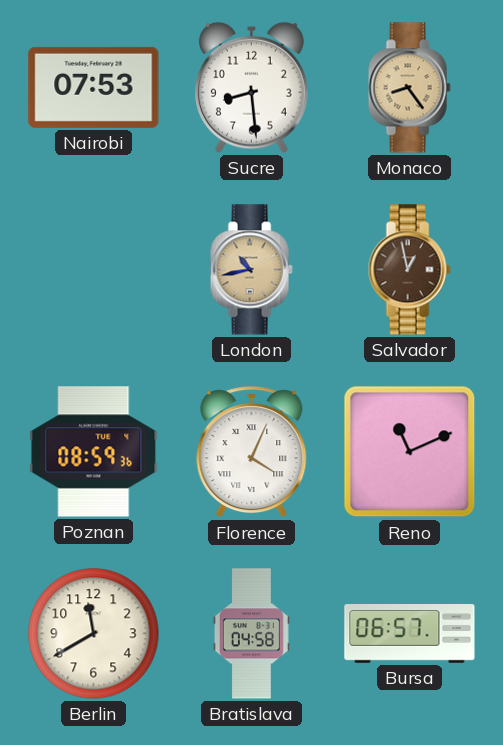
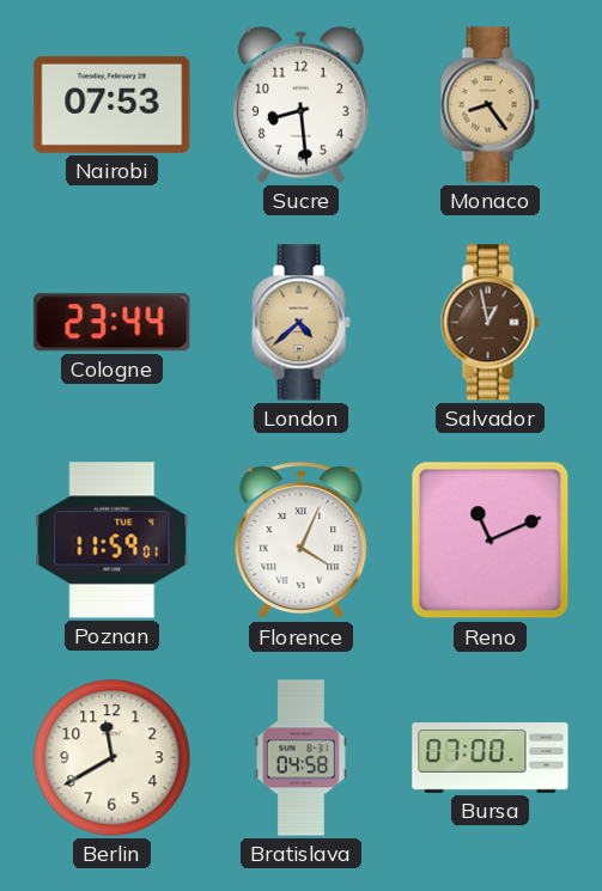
Cologne: none -> 23:44
London: 10:43 -> 4:38
Poznan: 08:59 -> 11:59
Bursa: 06:57 -> 07:00
